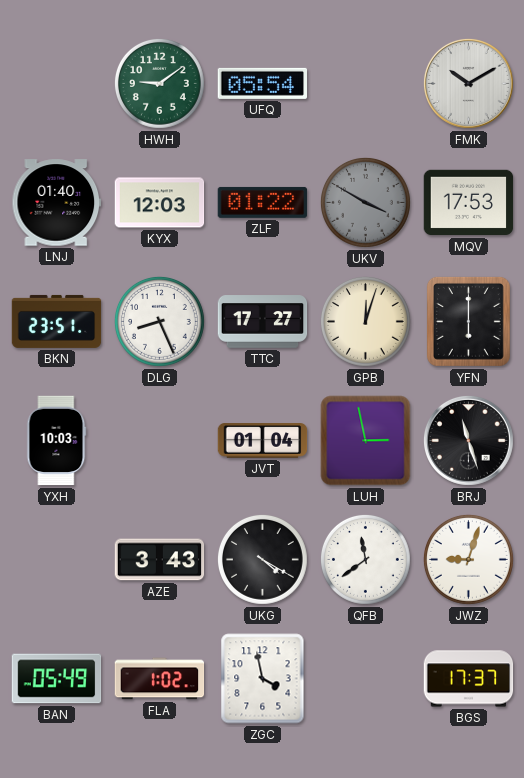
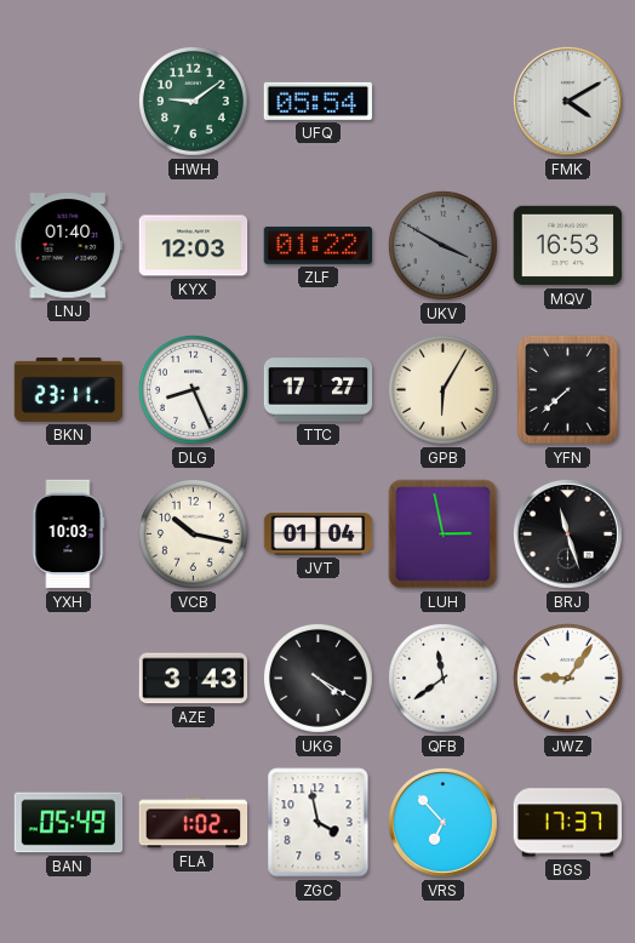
FMK: 10:10 -> 4:10
MQV: 17:53 -> 16:53
BKN: 23:51 -> 23:11
GPB: 12:03 -> 6:05
YFN: 6:00 -> 7:38
VCB: none -> 10:17
JWZ: 9:03 -> 9:06
VRS: none -> 6:53
